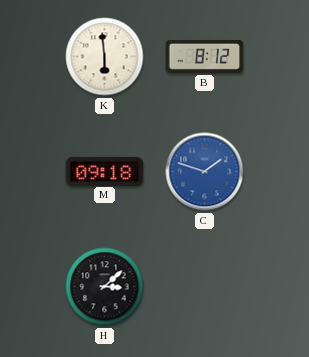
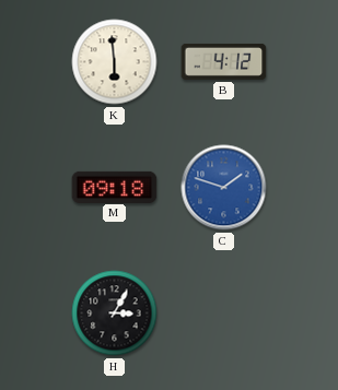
B: 8:12 -> 4:12
H: 3:08 -> 3:05
